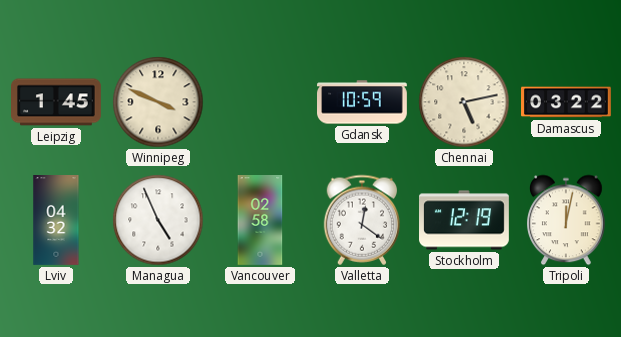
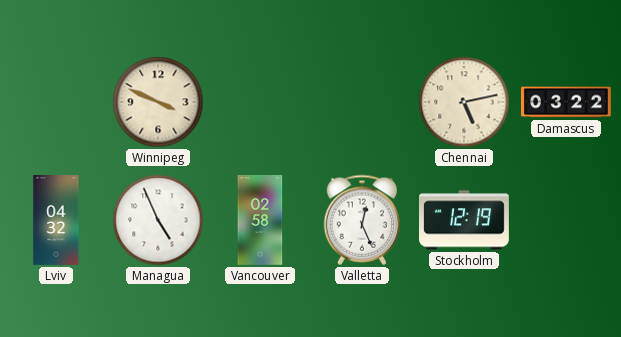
Leipzig: 1:45 -> none
Gdansk: 10:59 -> none
Valletta: 12:21 -> 12:26
Tripoli: 12:02 -> none
